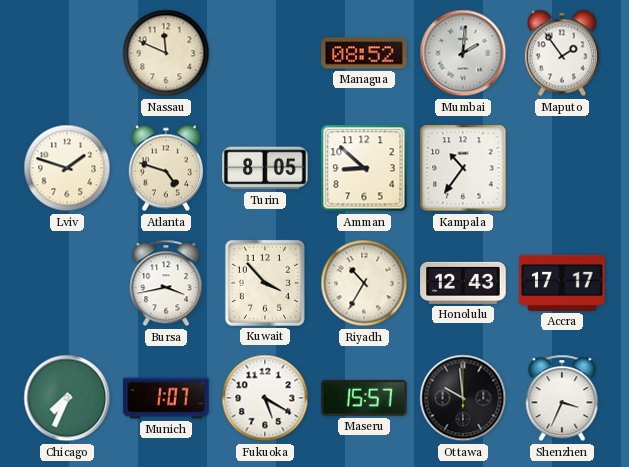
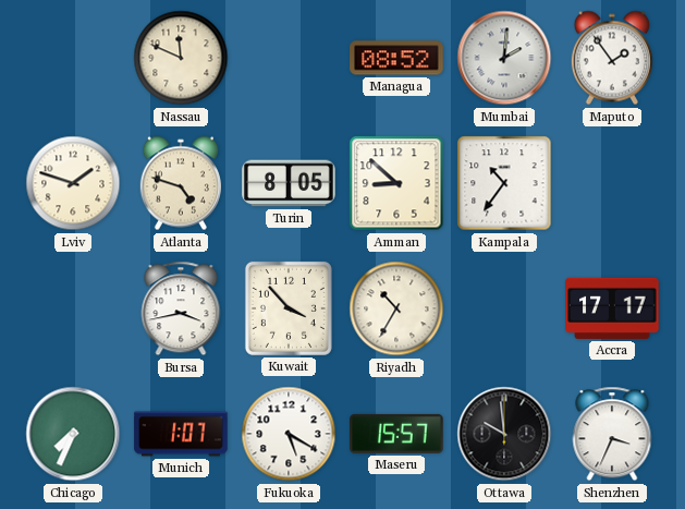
Honolulu: 12:43 -> none
